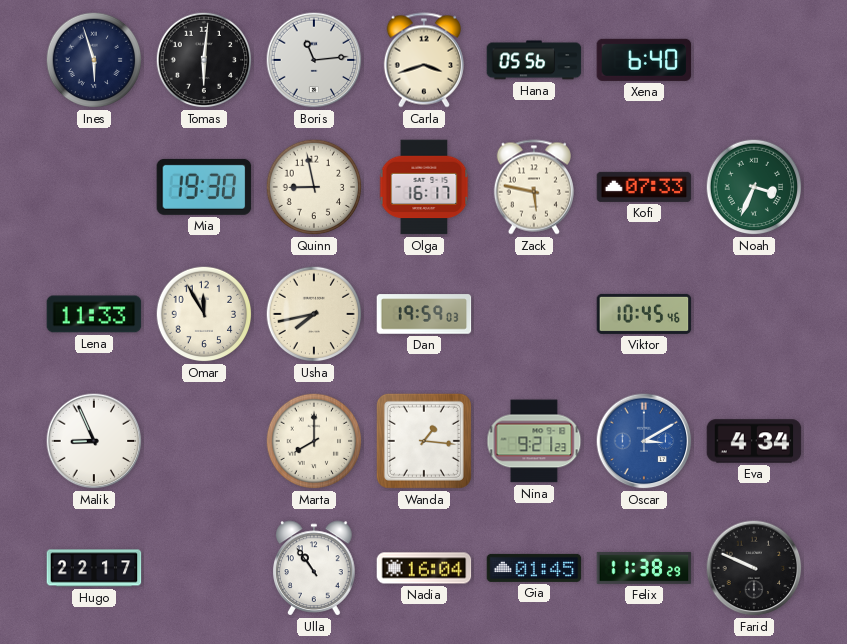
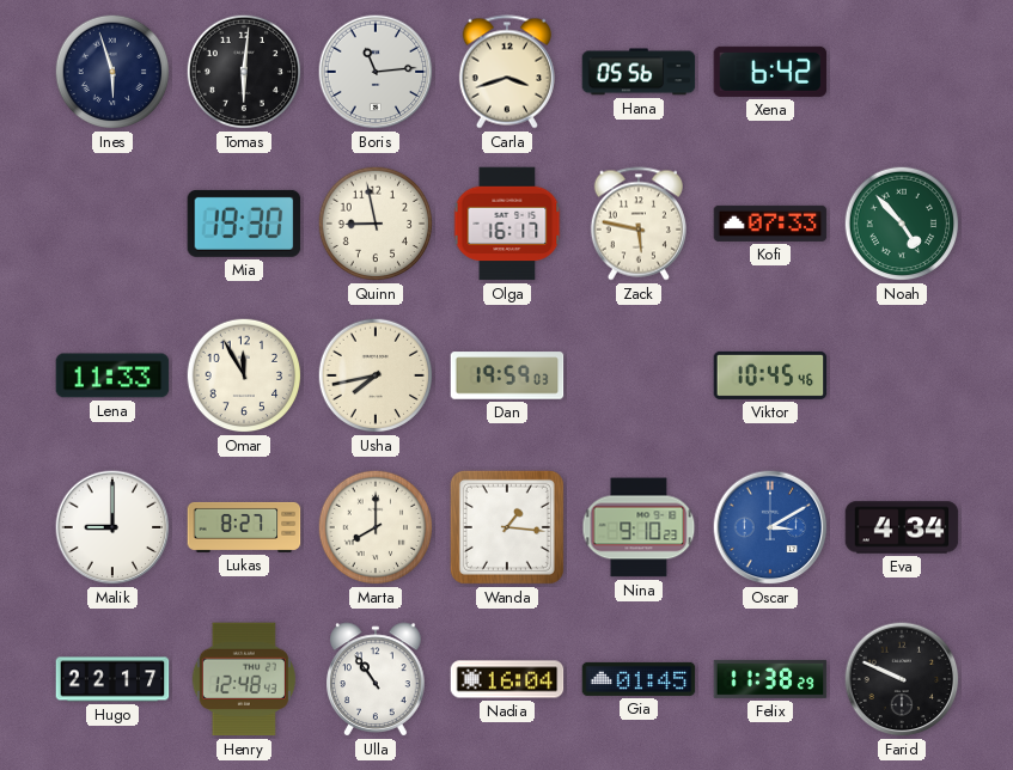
Xena: 6:40 -> 6:42
Noah: 3:34 -> 4:53
Malik: 8:56 -> 9:00
Lukas: none -> 8:27
Nina: 9:21 -> 9:10
Henry: none -> 12:48
